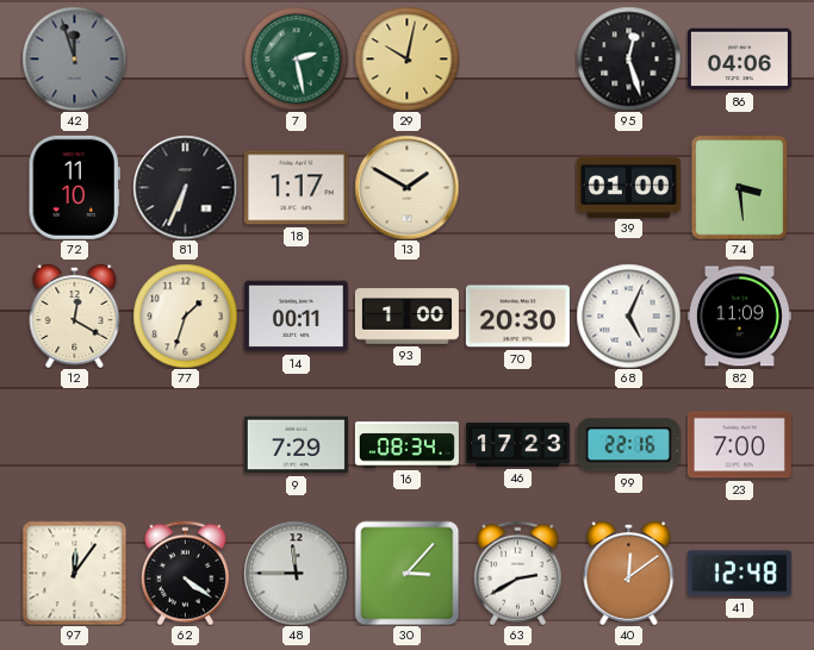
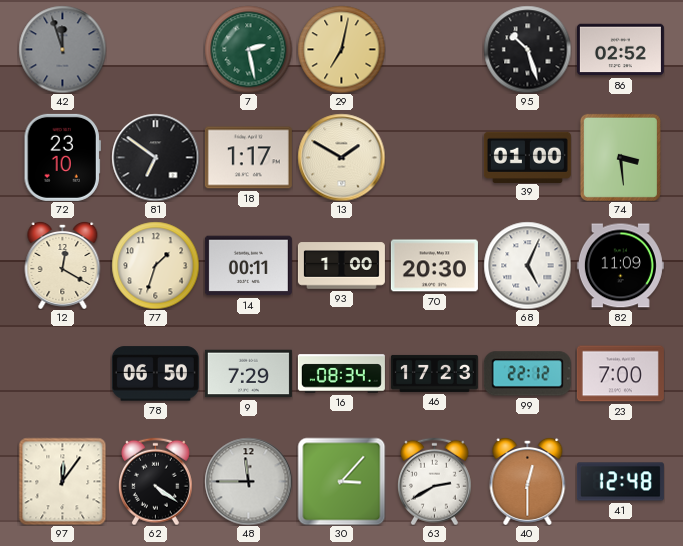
29: 10:02 -> 7:02
95: 12:27 -> 10:27
86: 04:06 -> 02:52
72: 11:10 -> 23:10
81: 6:34 -> 6:51
78: none -> 06:50
99: 22:16 -> 22:12
40: 12:09 -> 12:30
